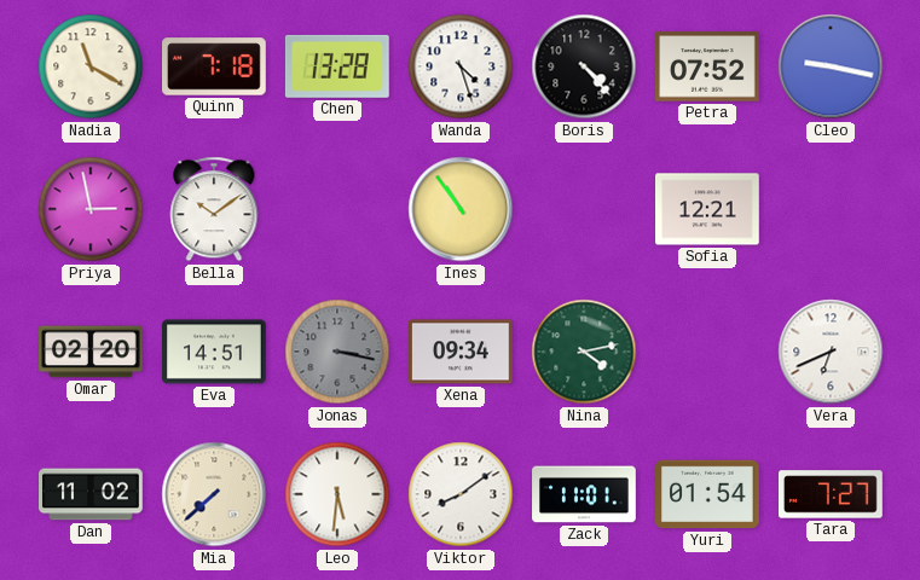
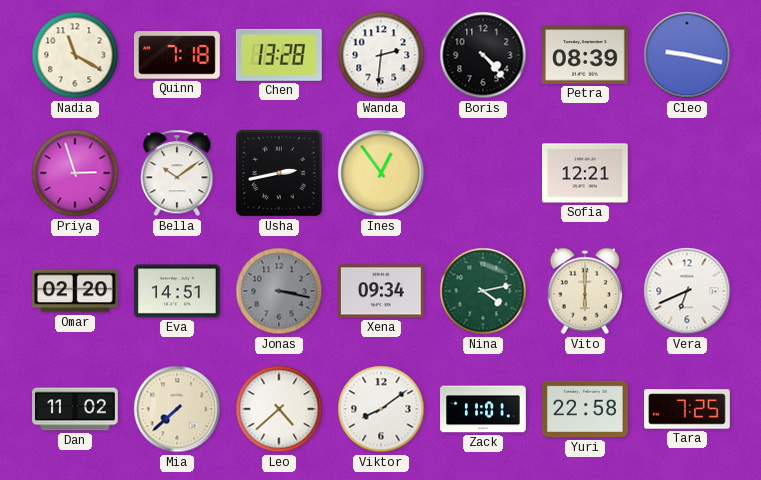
Wanda: 4:27 -> 2:31
Petra: 07:52 -> 08:39
Priya: 2:58 -> 2:57
Usha: none -> 2:43
Ines: 10:54 -> 12:54
Vito: none -> 6:00
Leo: 5:31 -> 4:38
Yuri: 01:54 -> 22:58
Tara: 7:27 -> 7:25
